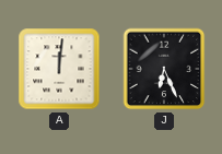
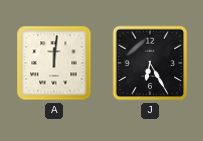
J: 6:26 -> 6:25
